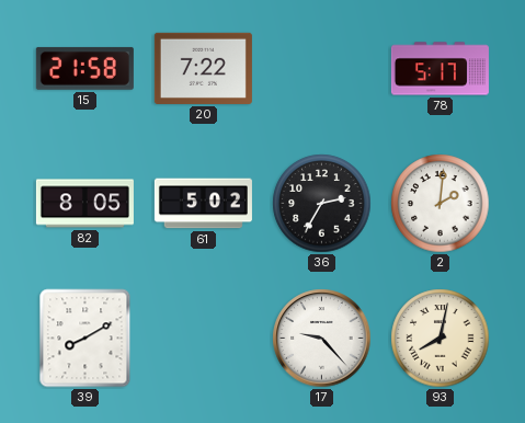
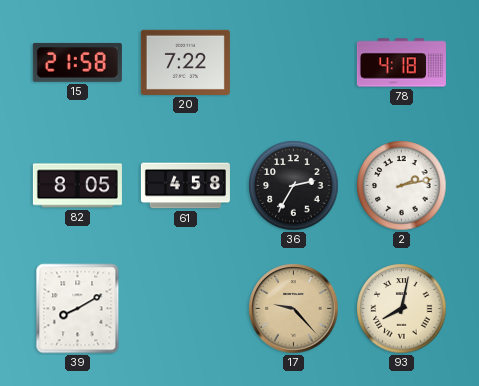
78: 5:17 -> 4:18
61: 5:02 -> 4:58
2: 2:01 -> 2:13
17 dial: white -> champagne
